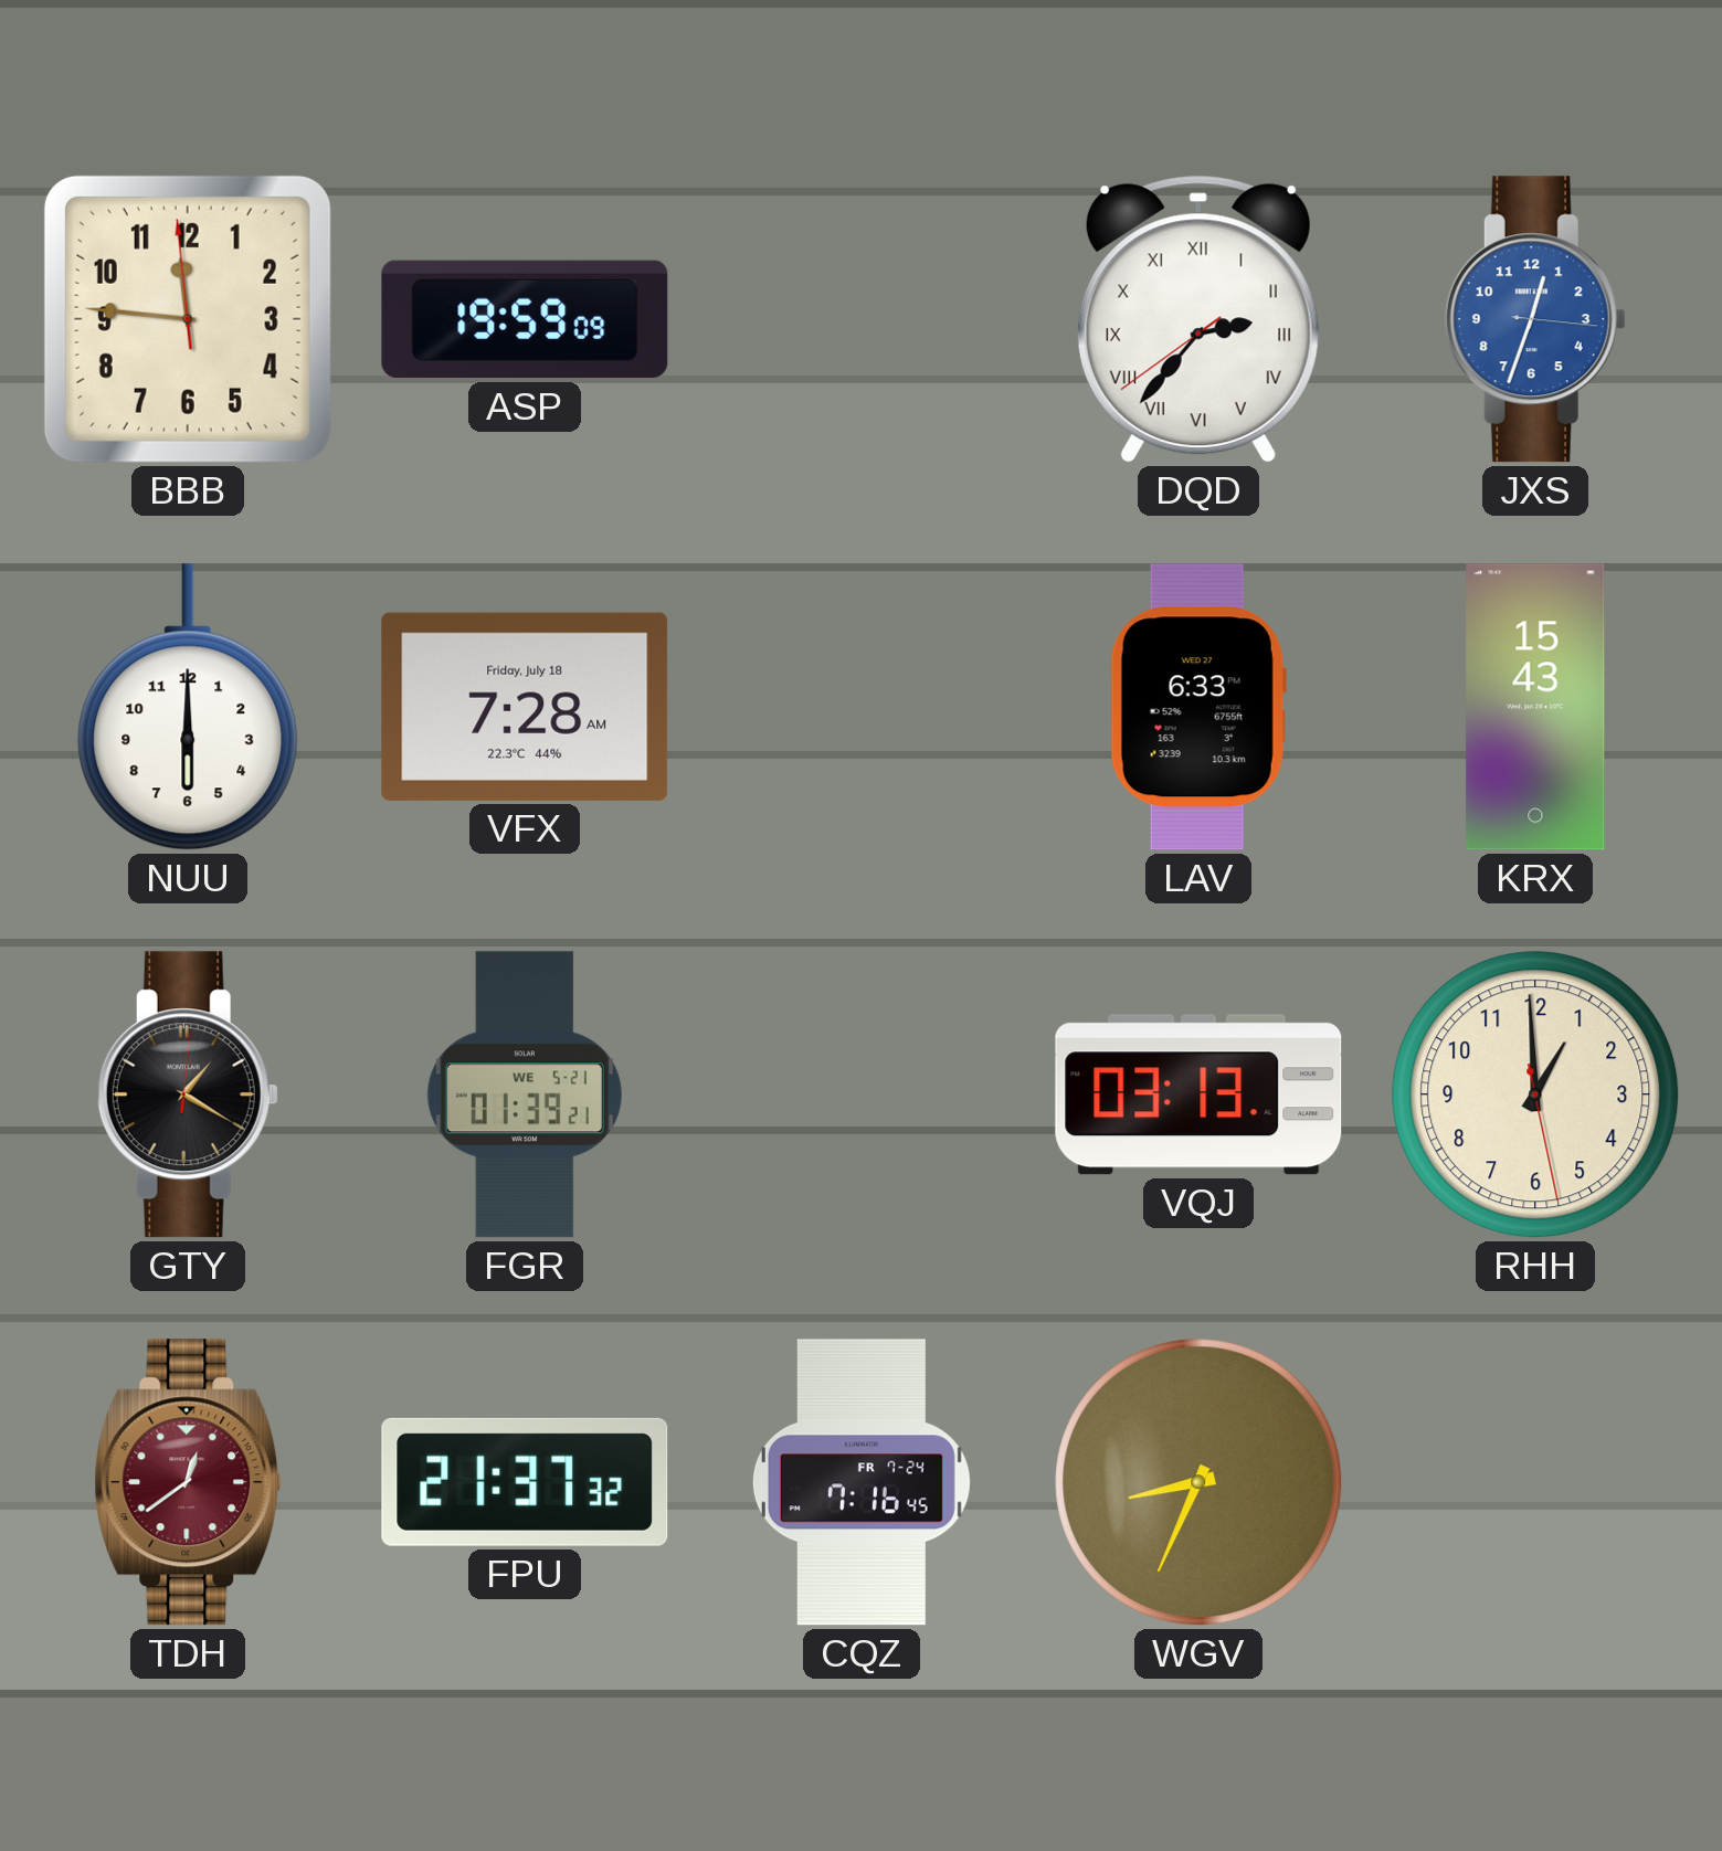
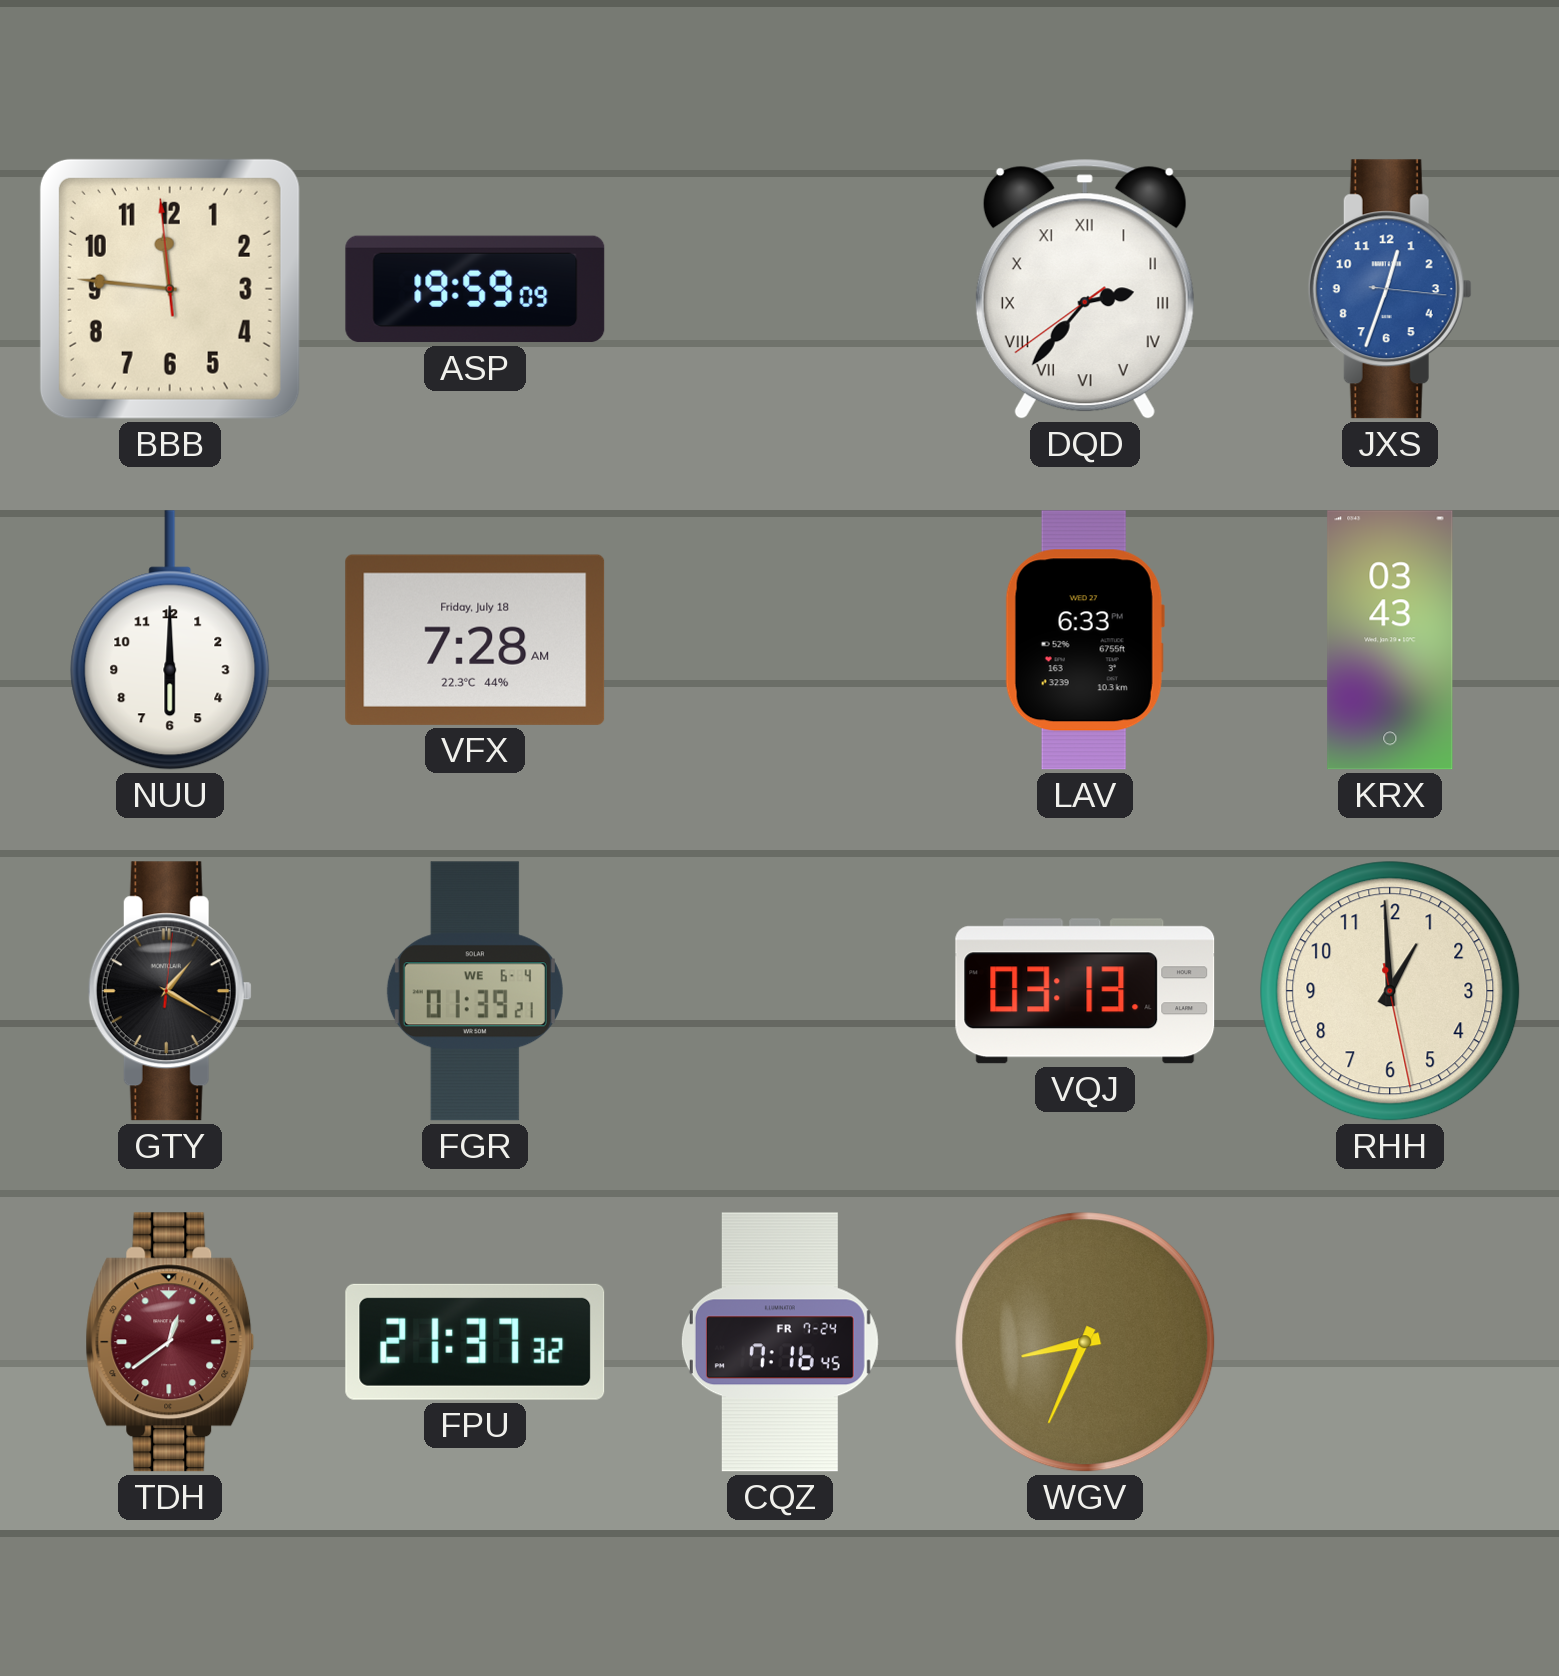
KRX: 15:43 -> 03:43
FGR date: WE 5-21 -> WE 6-4
